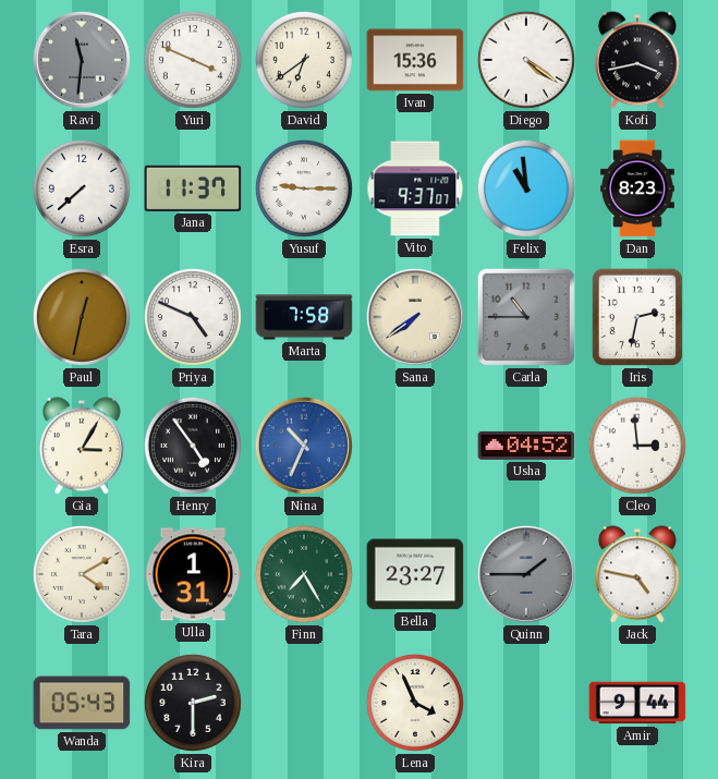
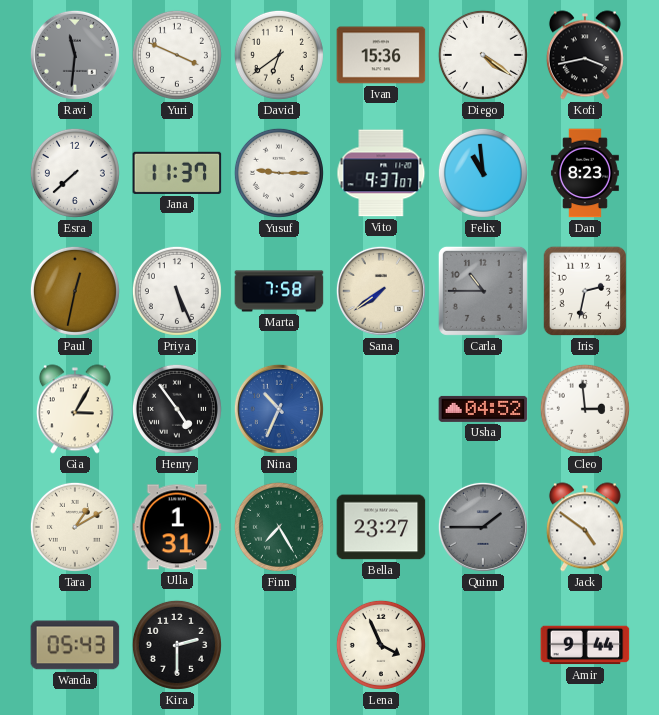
Priya: 4:49 -> 5:26
Tara: 4:10 -> 1:10
Jack: 4:47 -> 4:51
